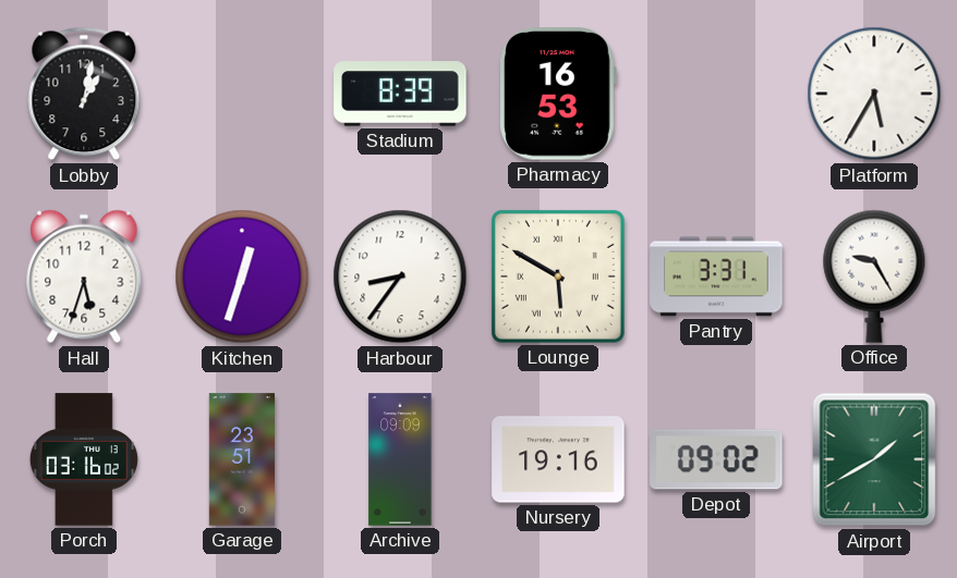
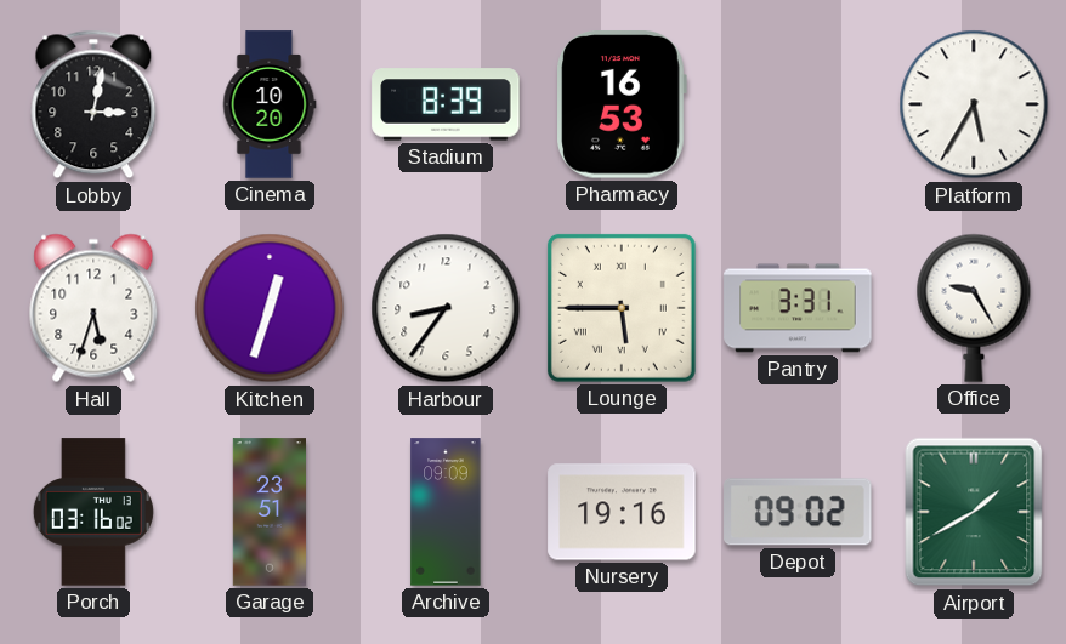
Lobby: 1:02 -> 3:02
Cinema: none -> 10:20
Lounge: 5:50 -> 5:45
